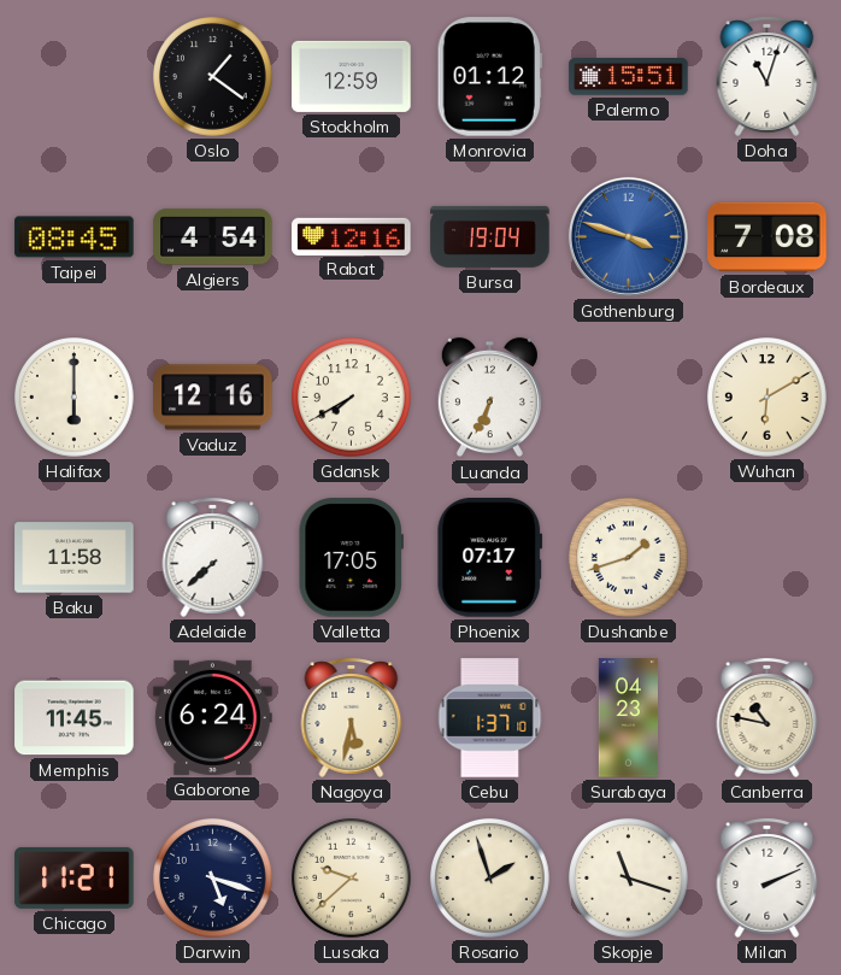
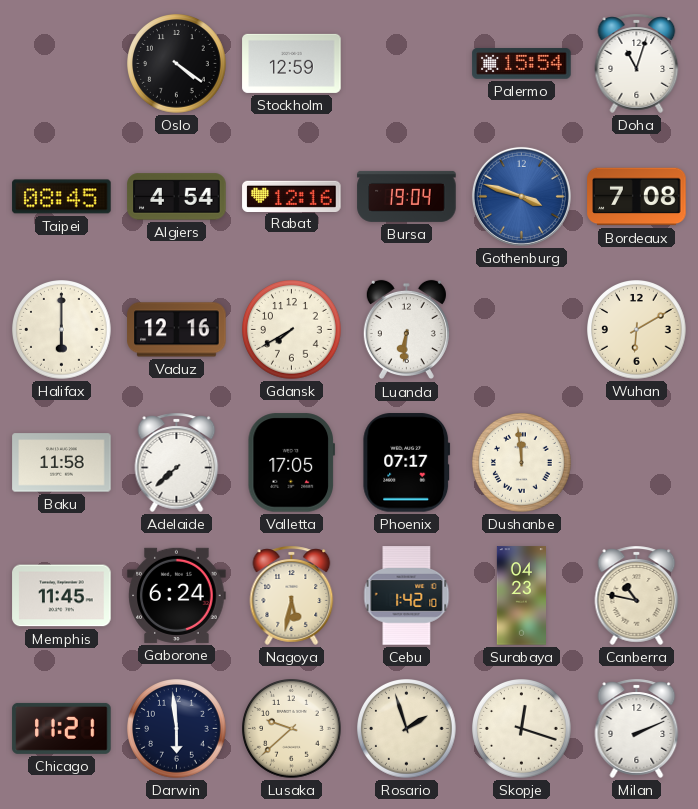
Oslo: 1:21 -> 4:21
Monrovia: 01:12 -> none
Palermo: 15:51 -> 15:54
Luanda: 6:34 -> 6:31
Dushanbe: 1:42 -> 11:59
Cebu: 1:37 -> 1:42
Darwin: 5:18 -> 5:59
Skopje: 11:18 -> 12:18
